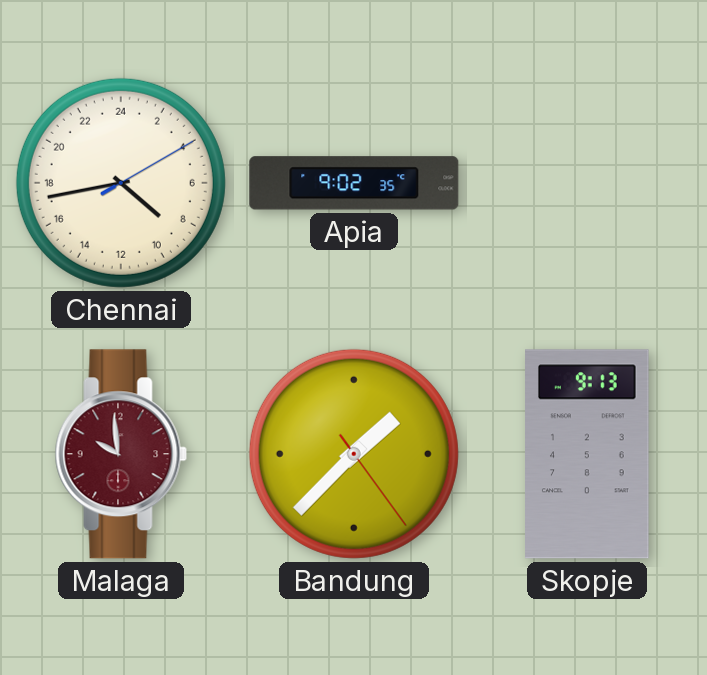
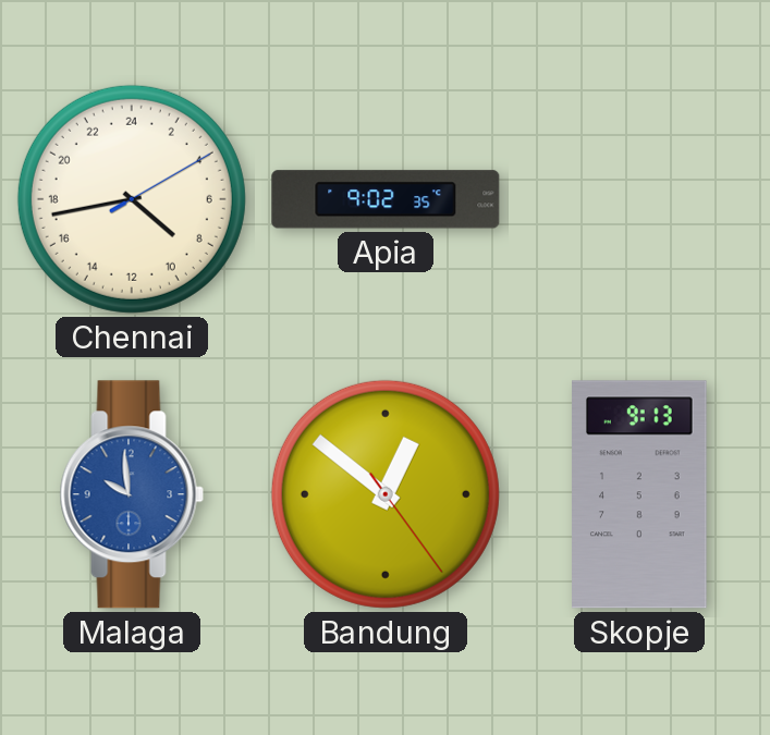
Malaga dial: burgundy -> blue
Bandung: 1:37 -> 12:51
